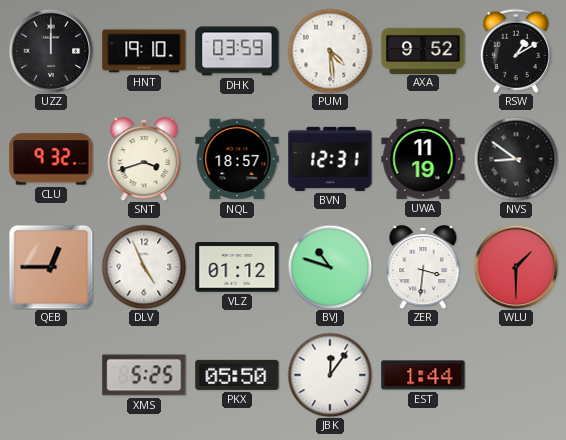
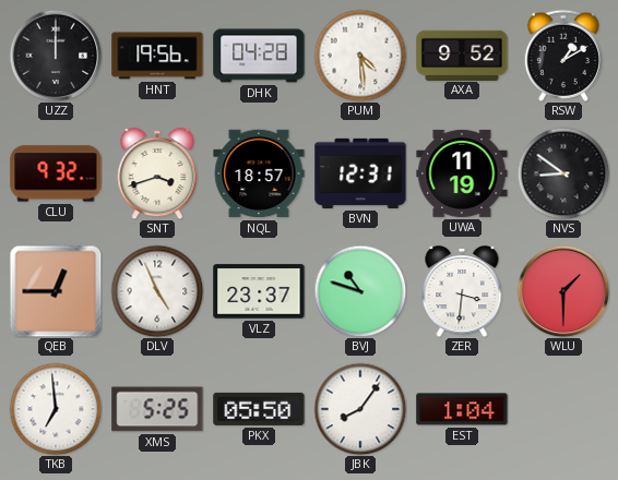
HNT: 19:10 -> 19:56
DHK: 03:59 -> 04:28
VLZ: 01:12 -> 23:37
TKB: none -> 6:59
JBK: 12:06 -> 8:06
EST: 1:44 -> 1:04
